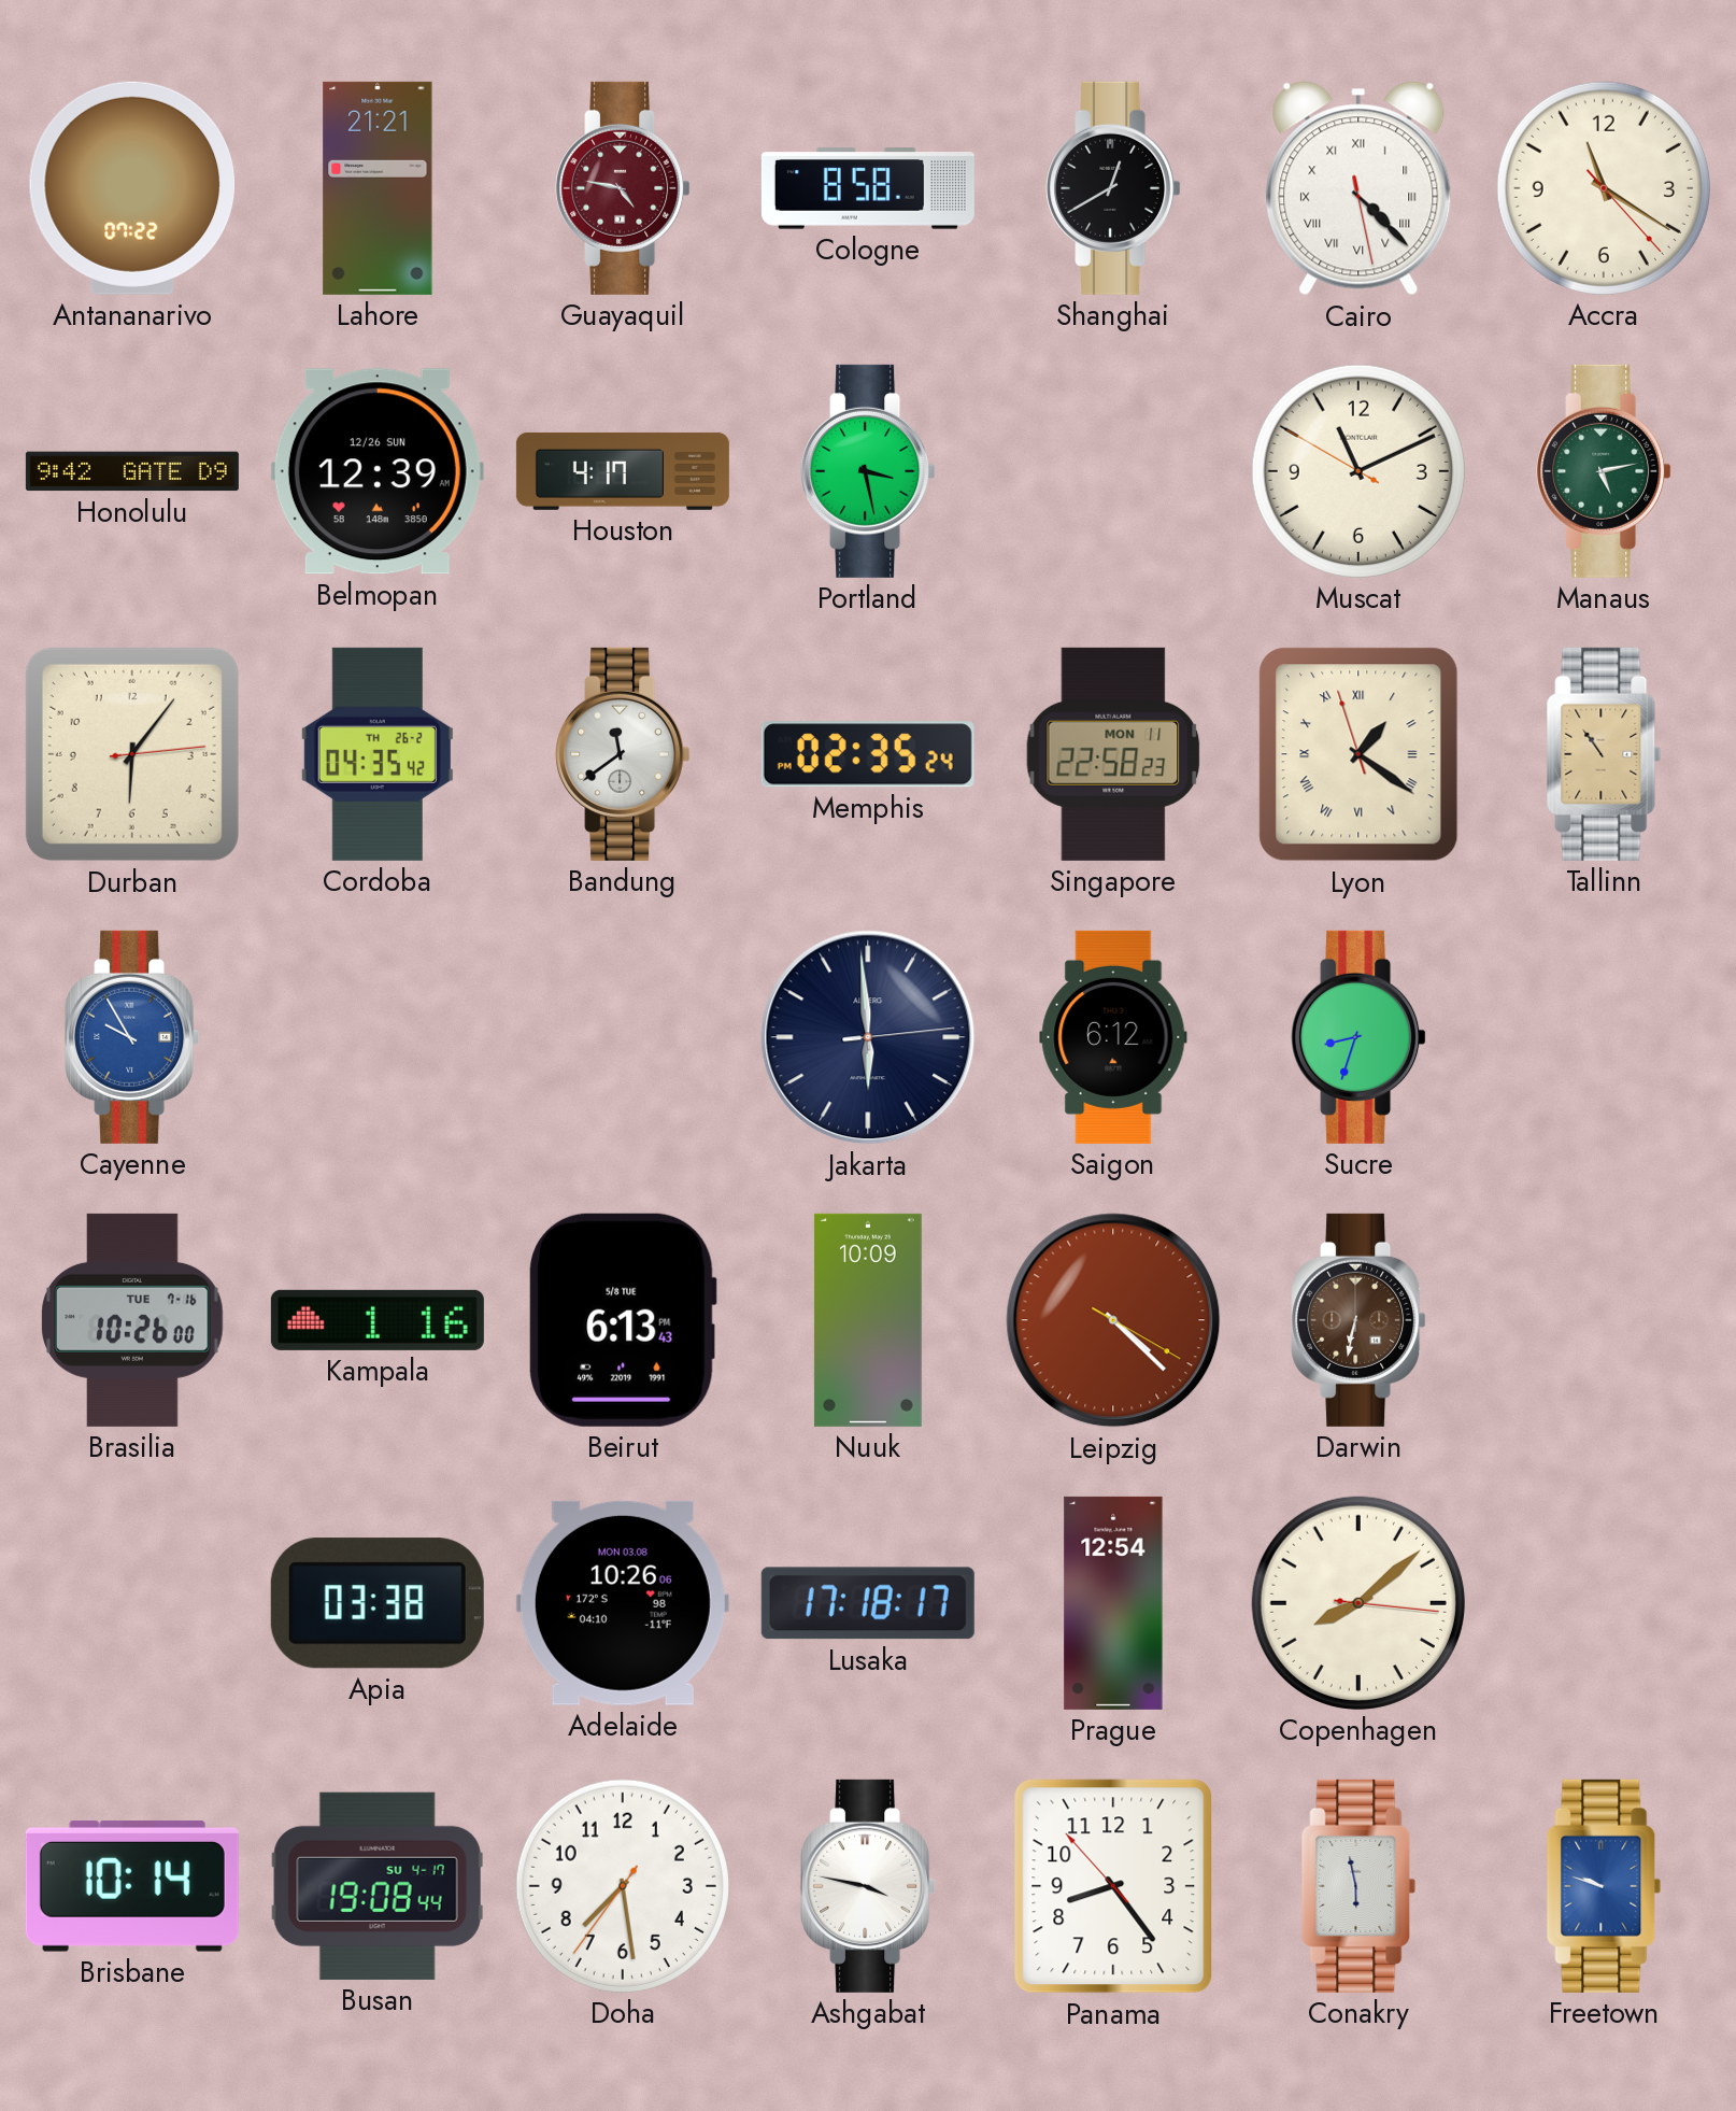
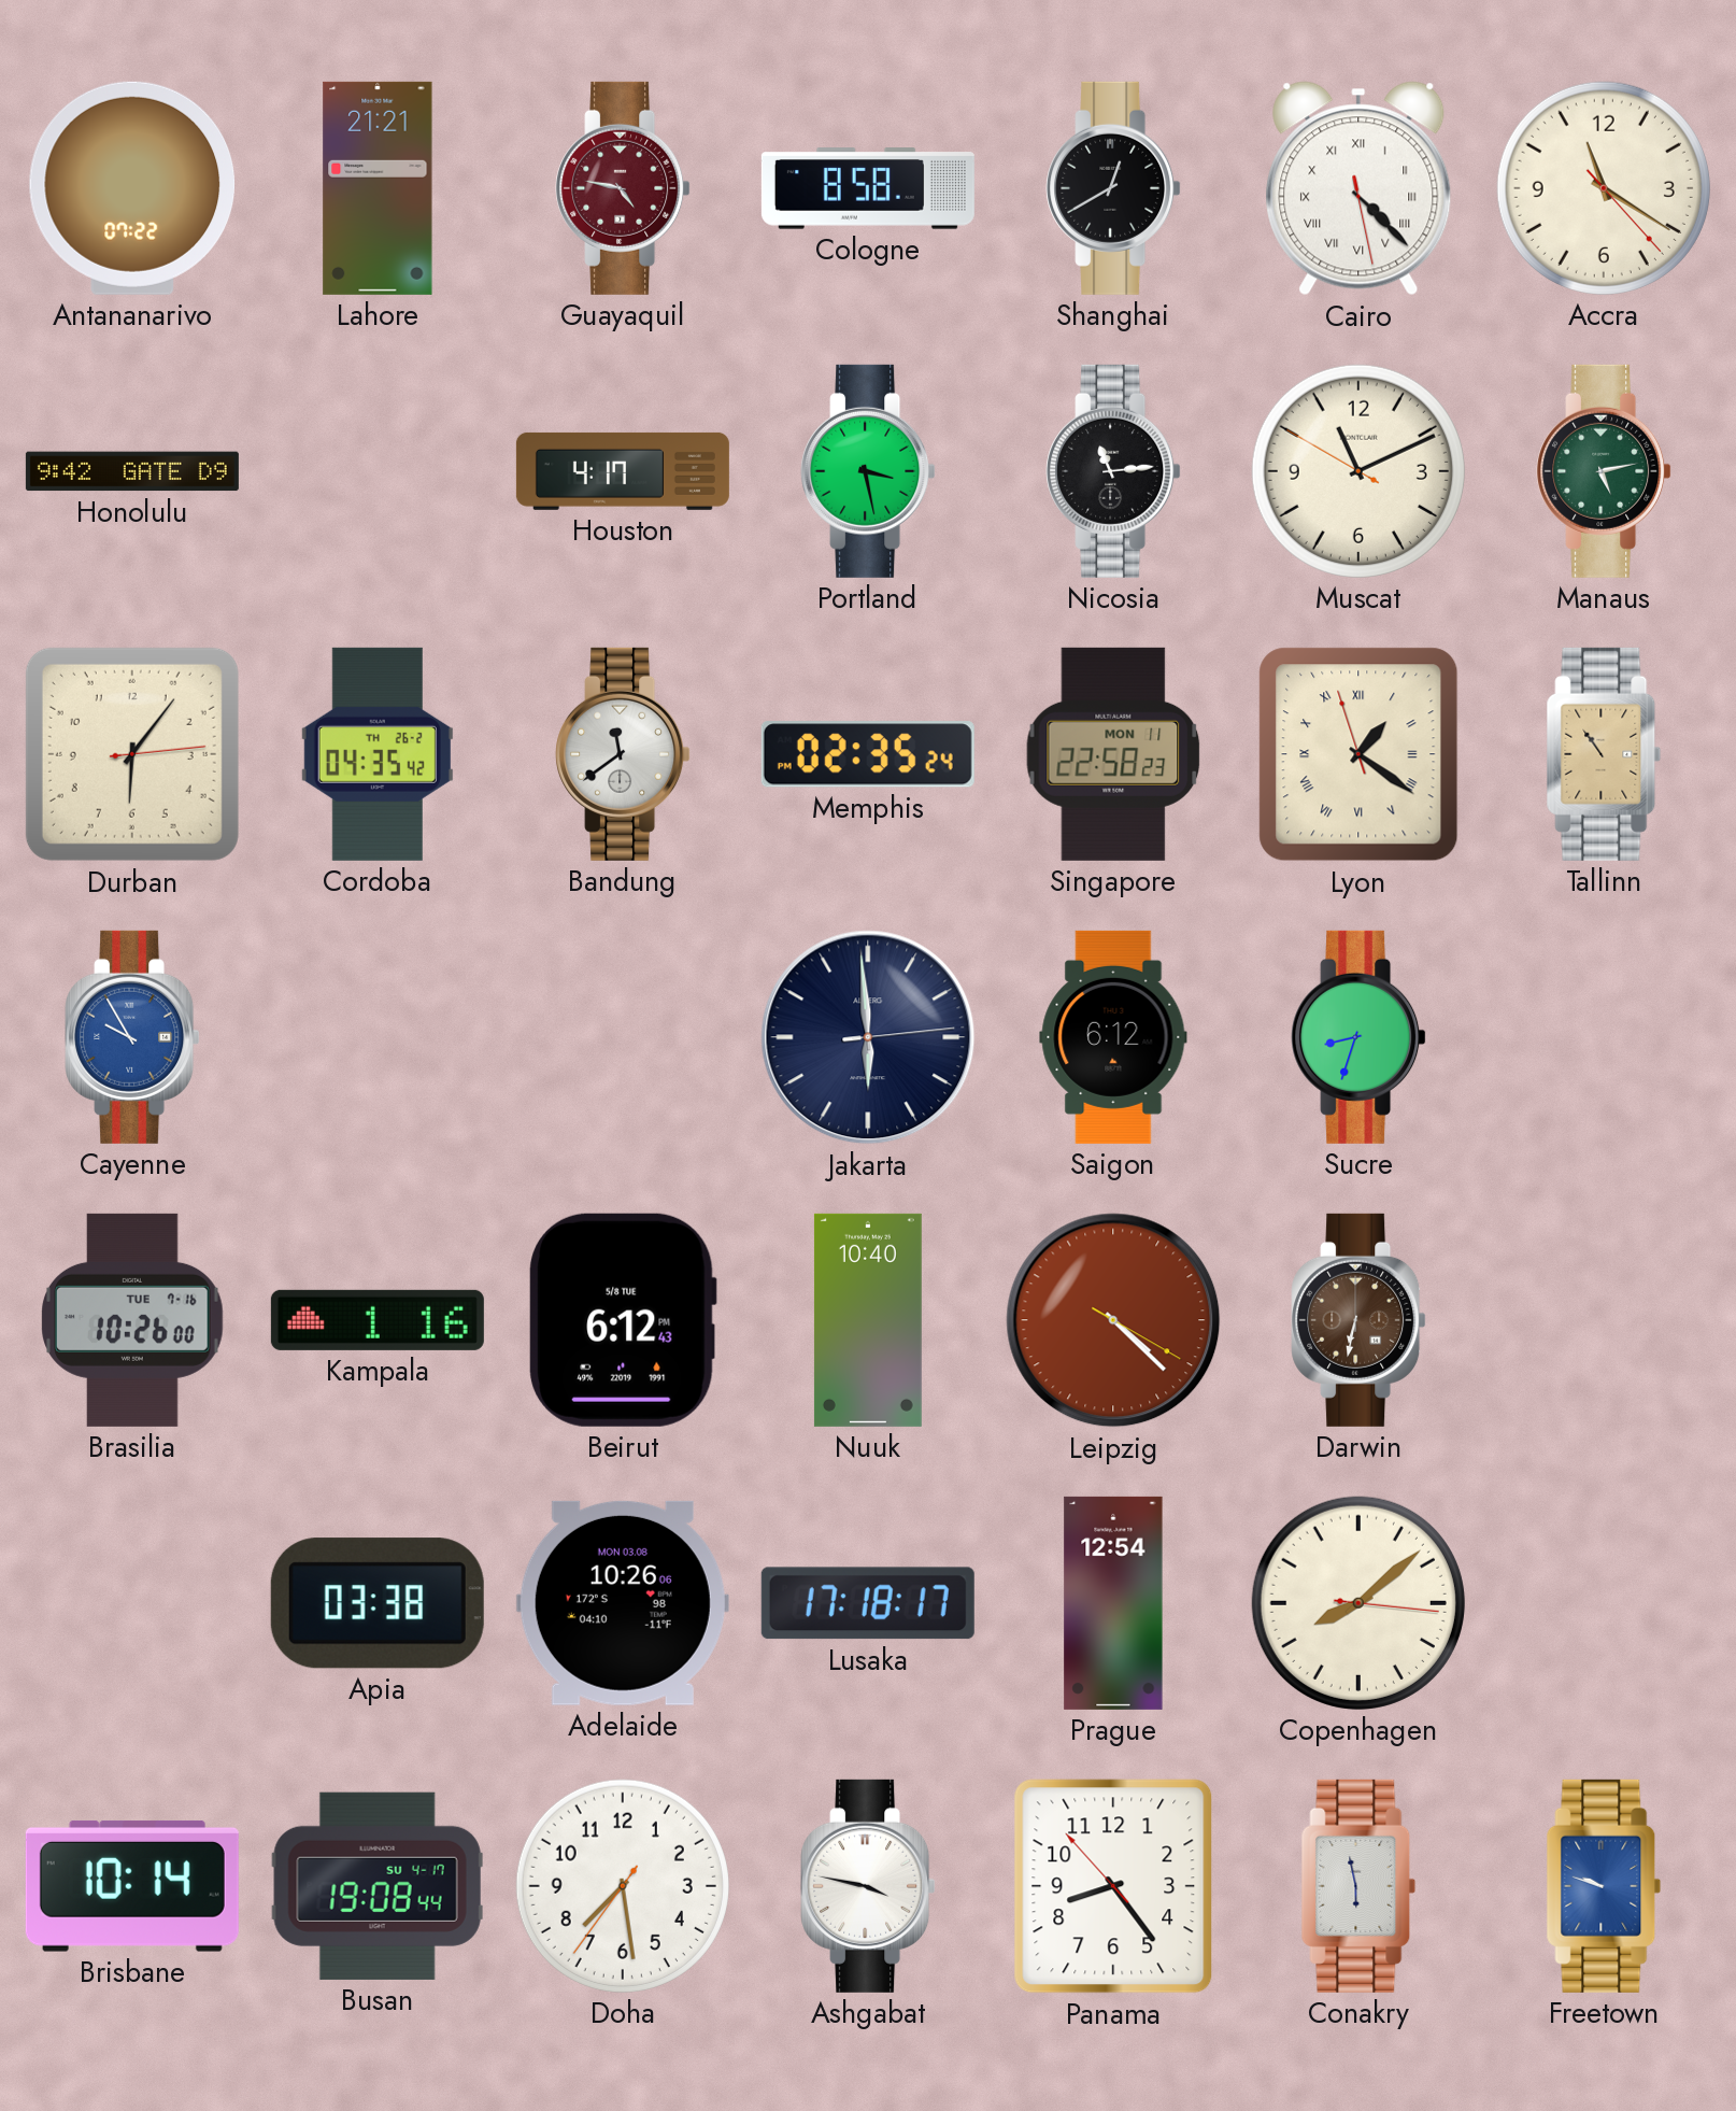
Belmopan: 12:39 -> none
Nicosia: none -> 11:14
Beirut: 6:13 -> 6:12
Nuuk: 10:09 -> 10:40
